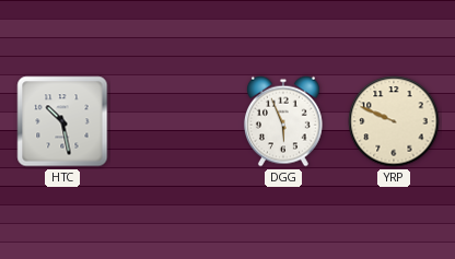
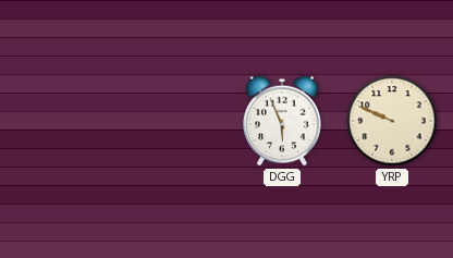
HTC: 10:28 -> none
